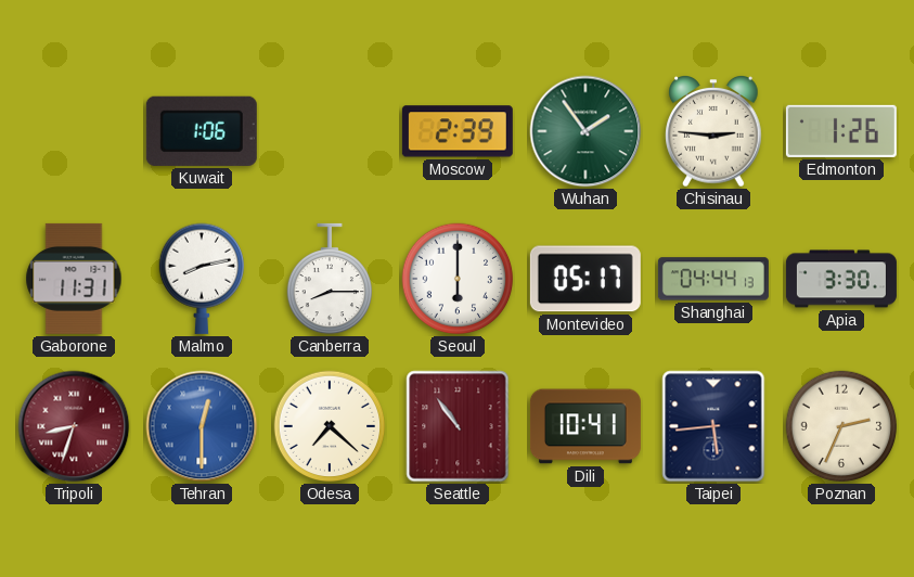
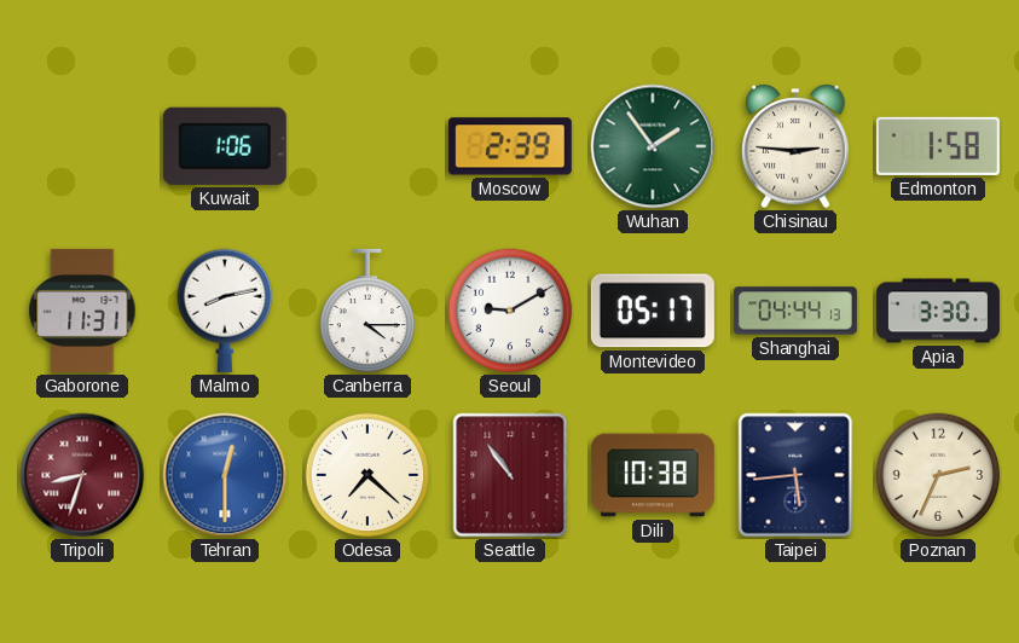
Edmonton: 1:26 -> 1:58
Canberra: 8:15 -> 4:15
Seoul: 6:00 -> 9:10
Dili: 10:41 -> 10:38
